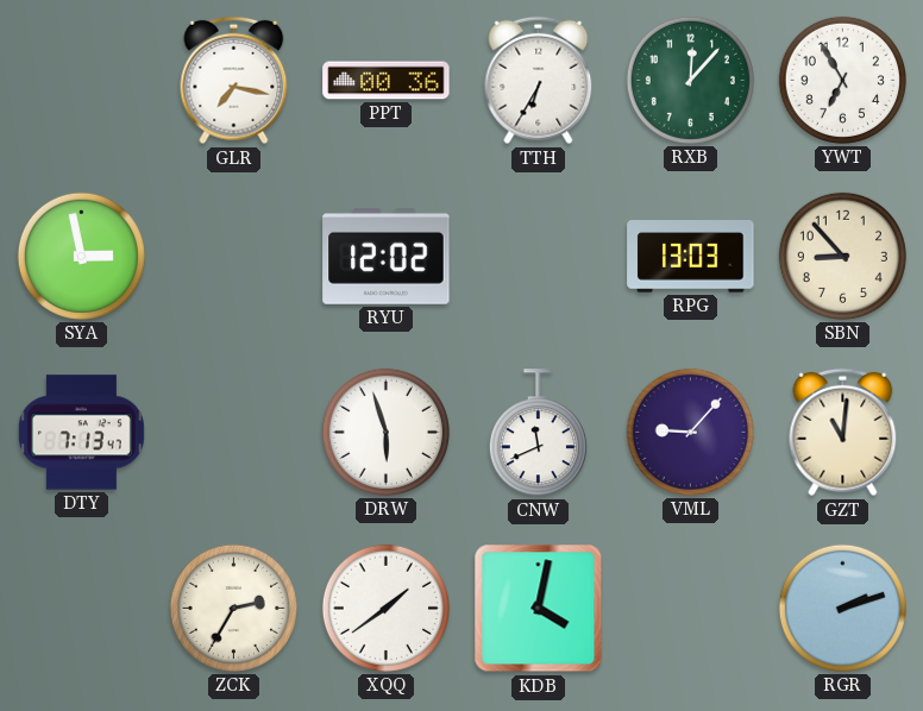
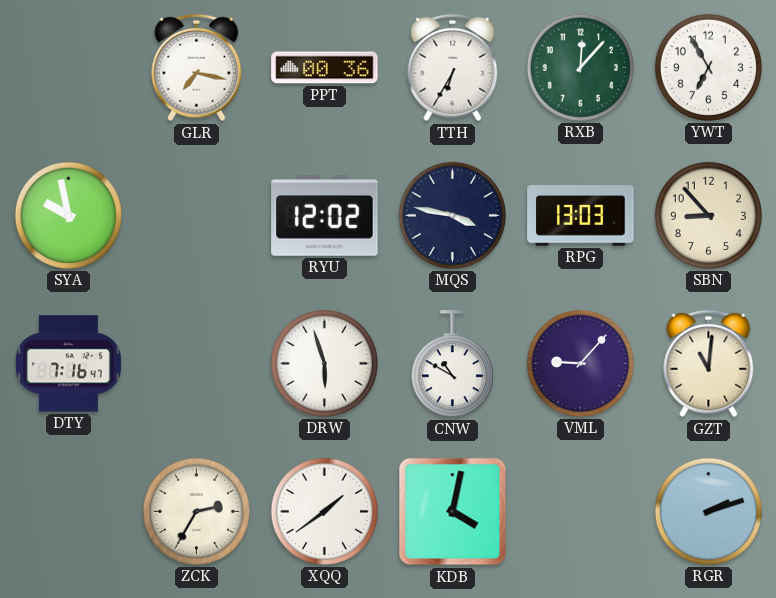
SYA: 2:58 -> 9:58
MQS: none -> 3:47
DTY: 7:13 -> 7:16
CNW: 11:41 -> 10:50
